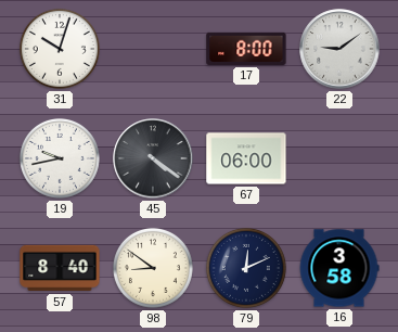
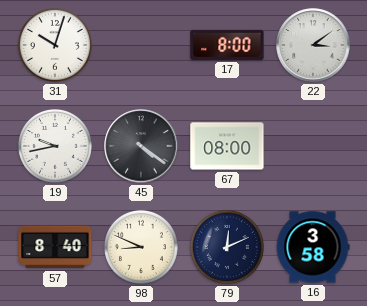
22: 9:09 -> 3:09
67: 06:00 -> 08:00
98: 8:51 -> 8:49
